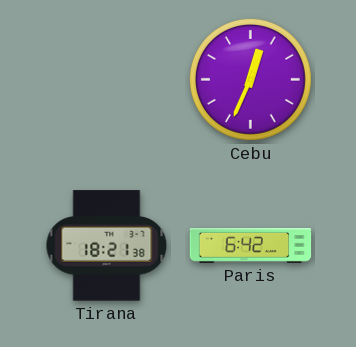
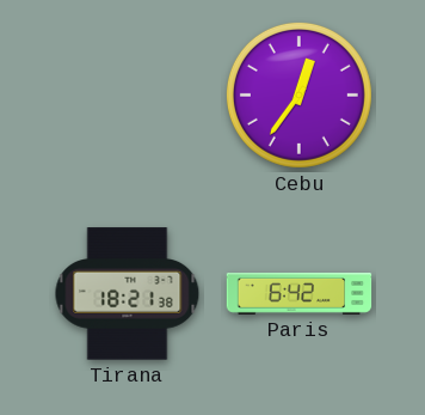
Cebu: 12:34 -> 12:36
